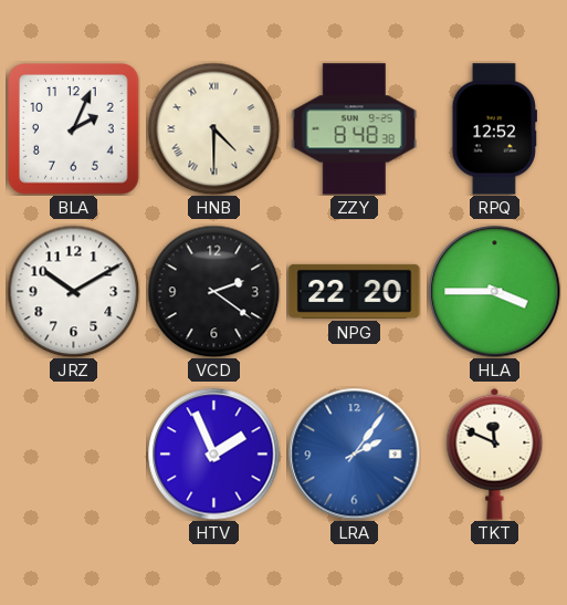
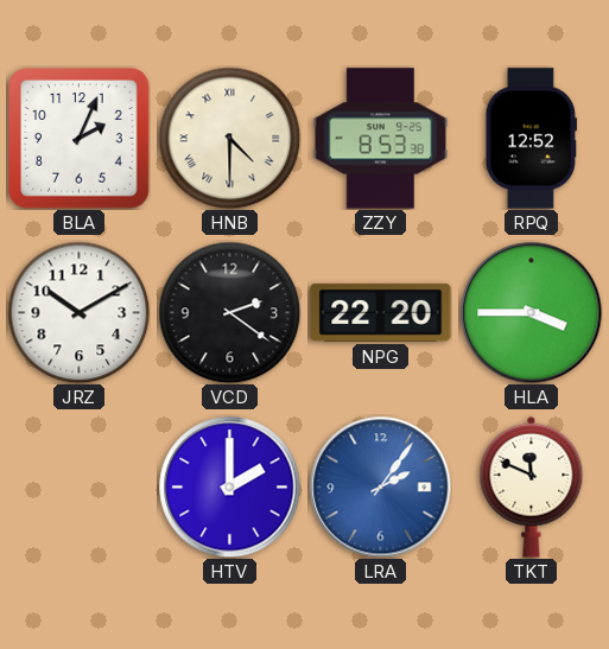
ZZY: 8:48 -> 8:53
HTV: 1:56 -> 2:00
